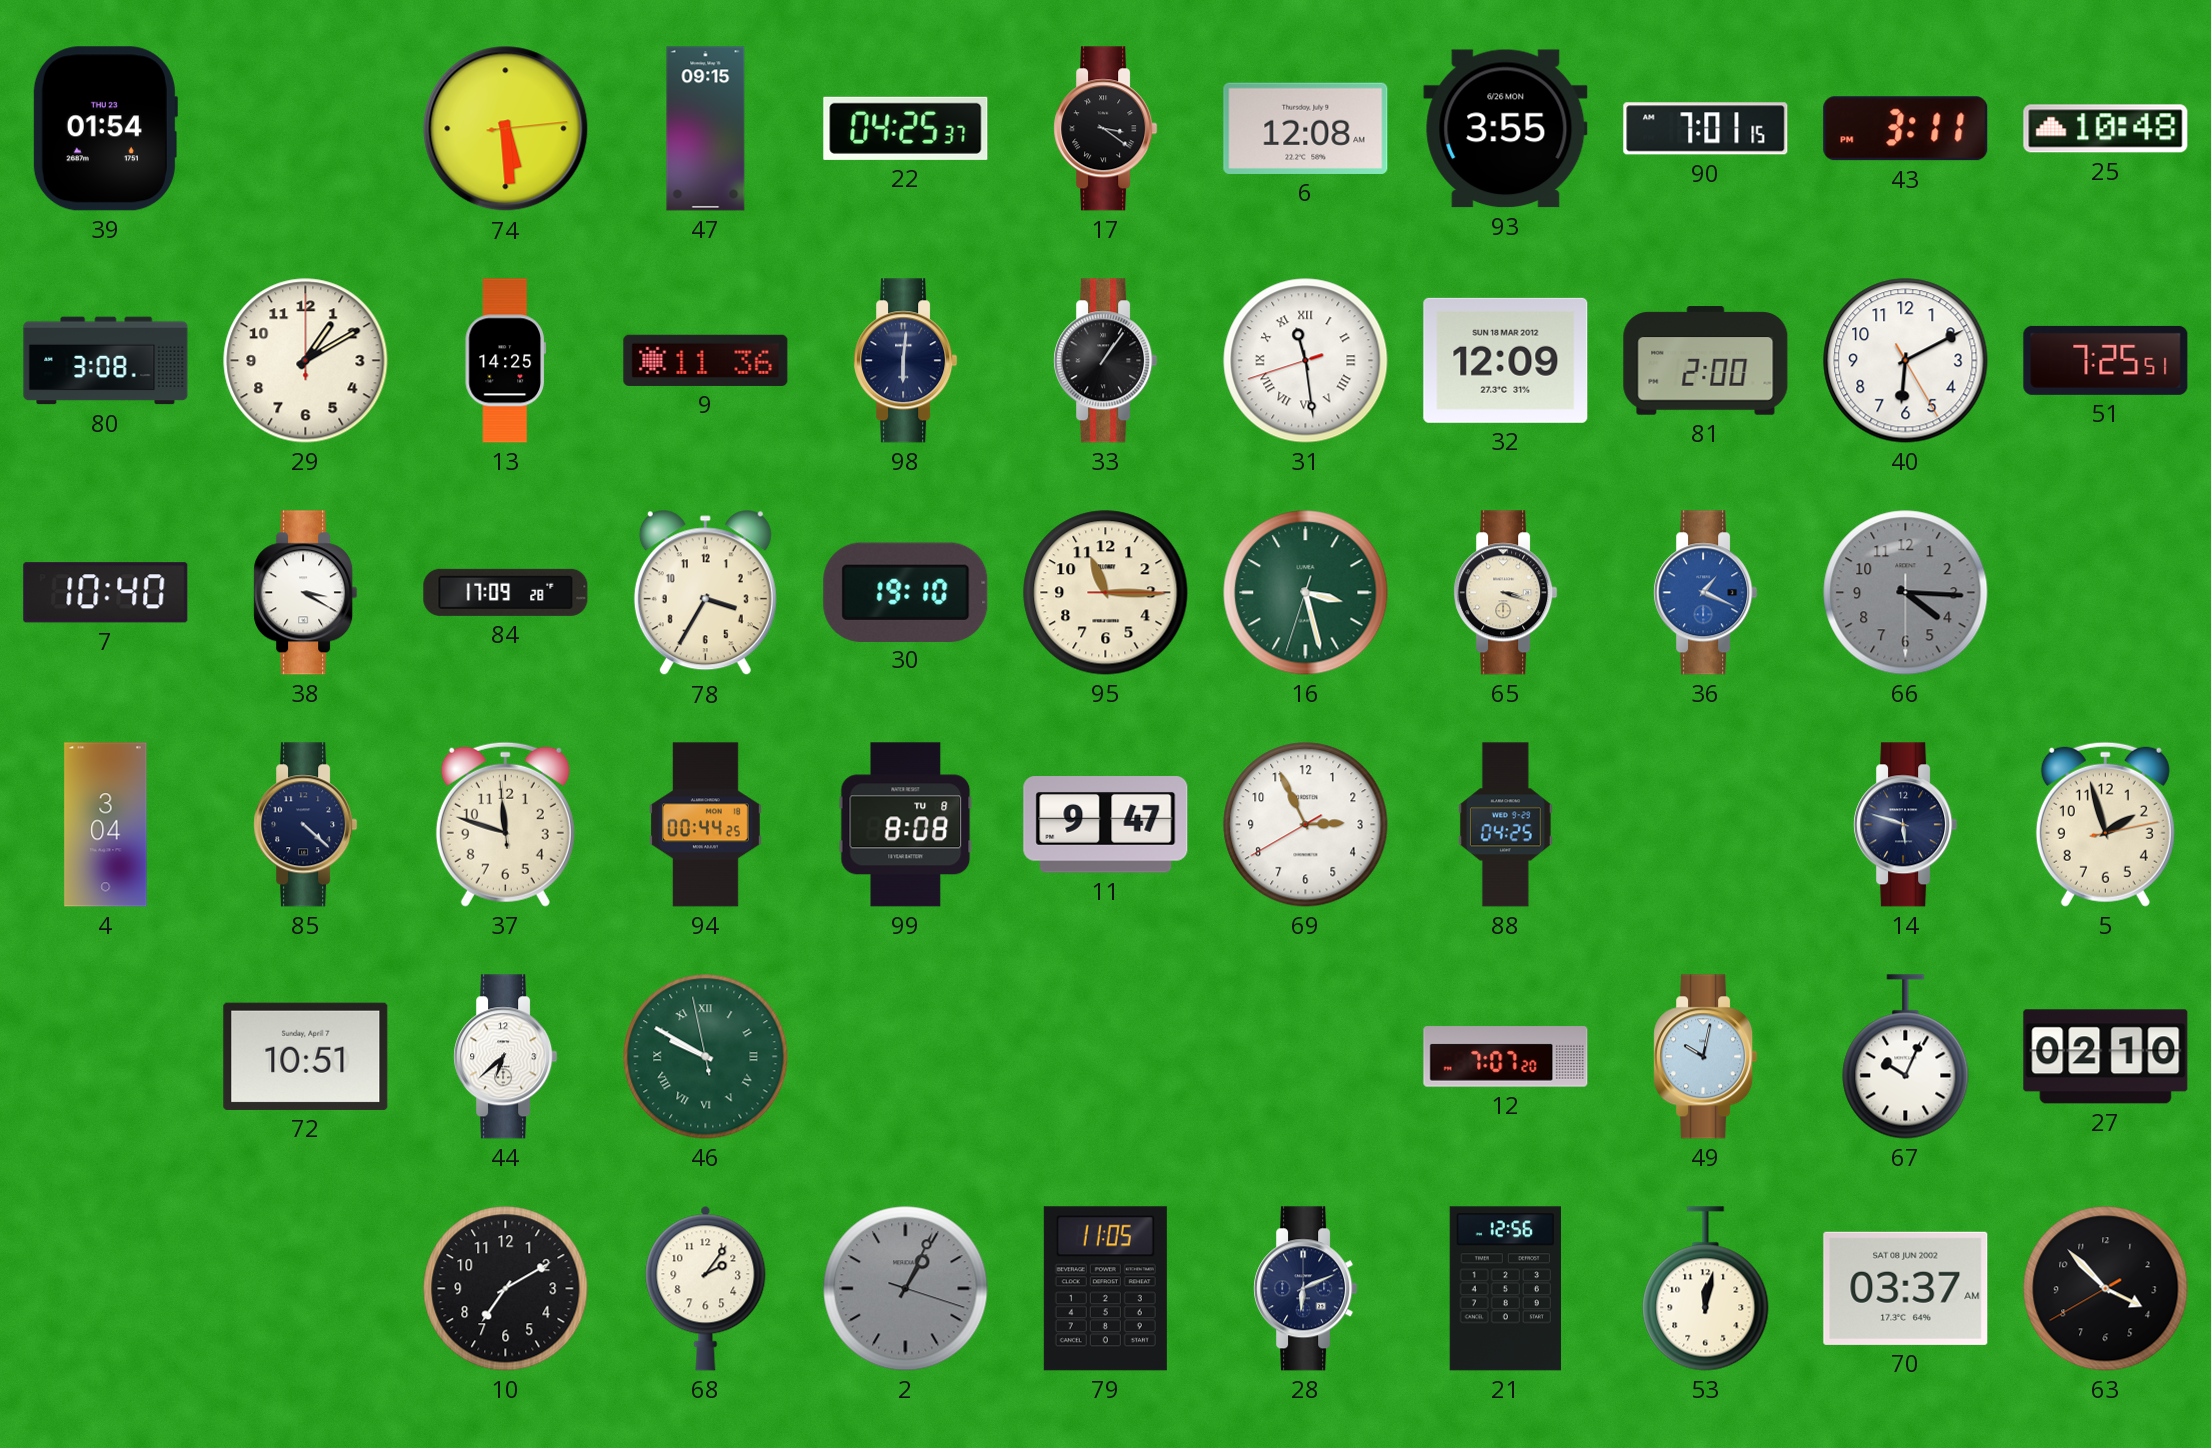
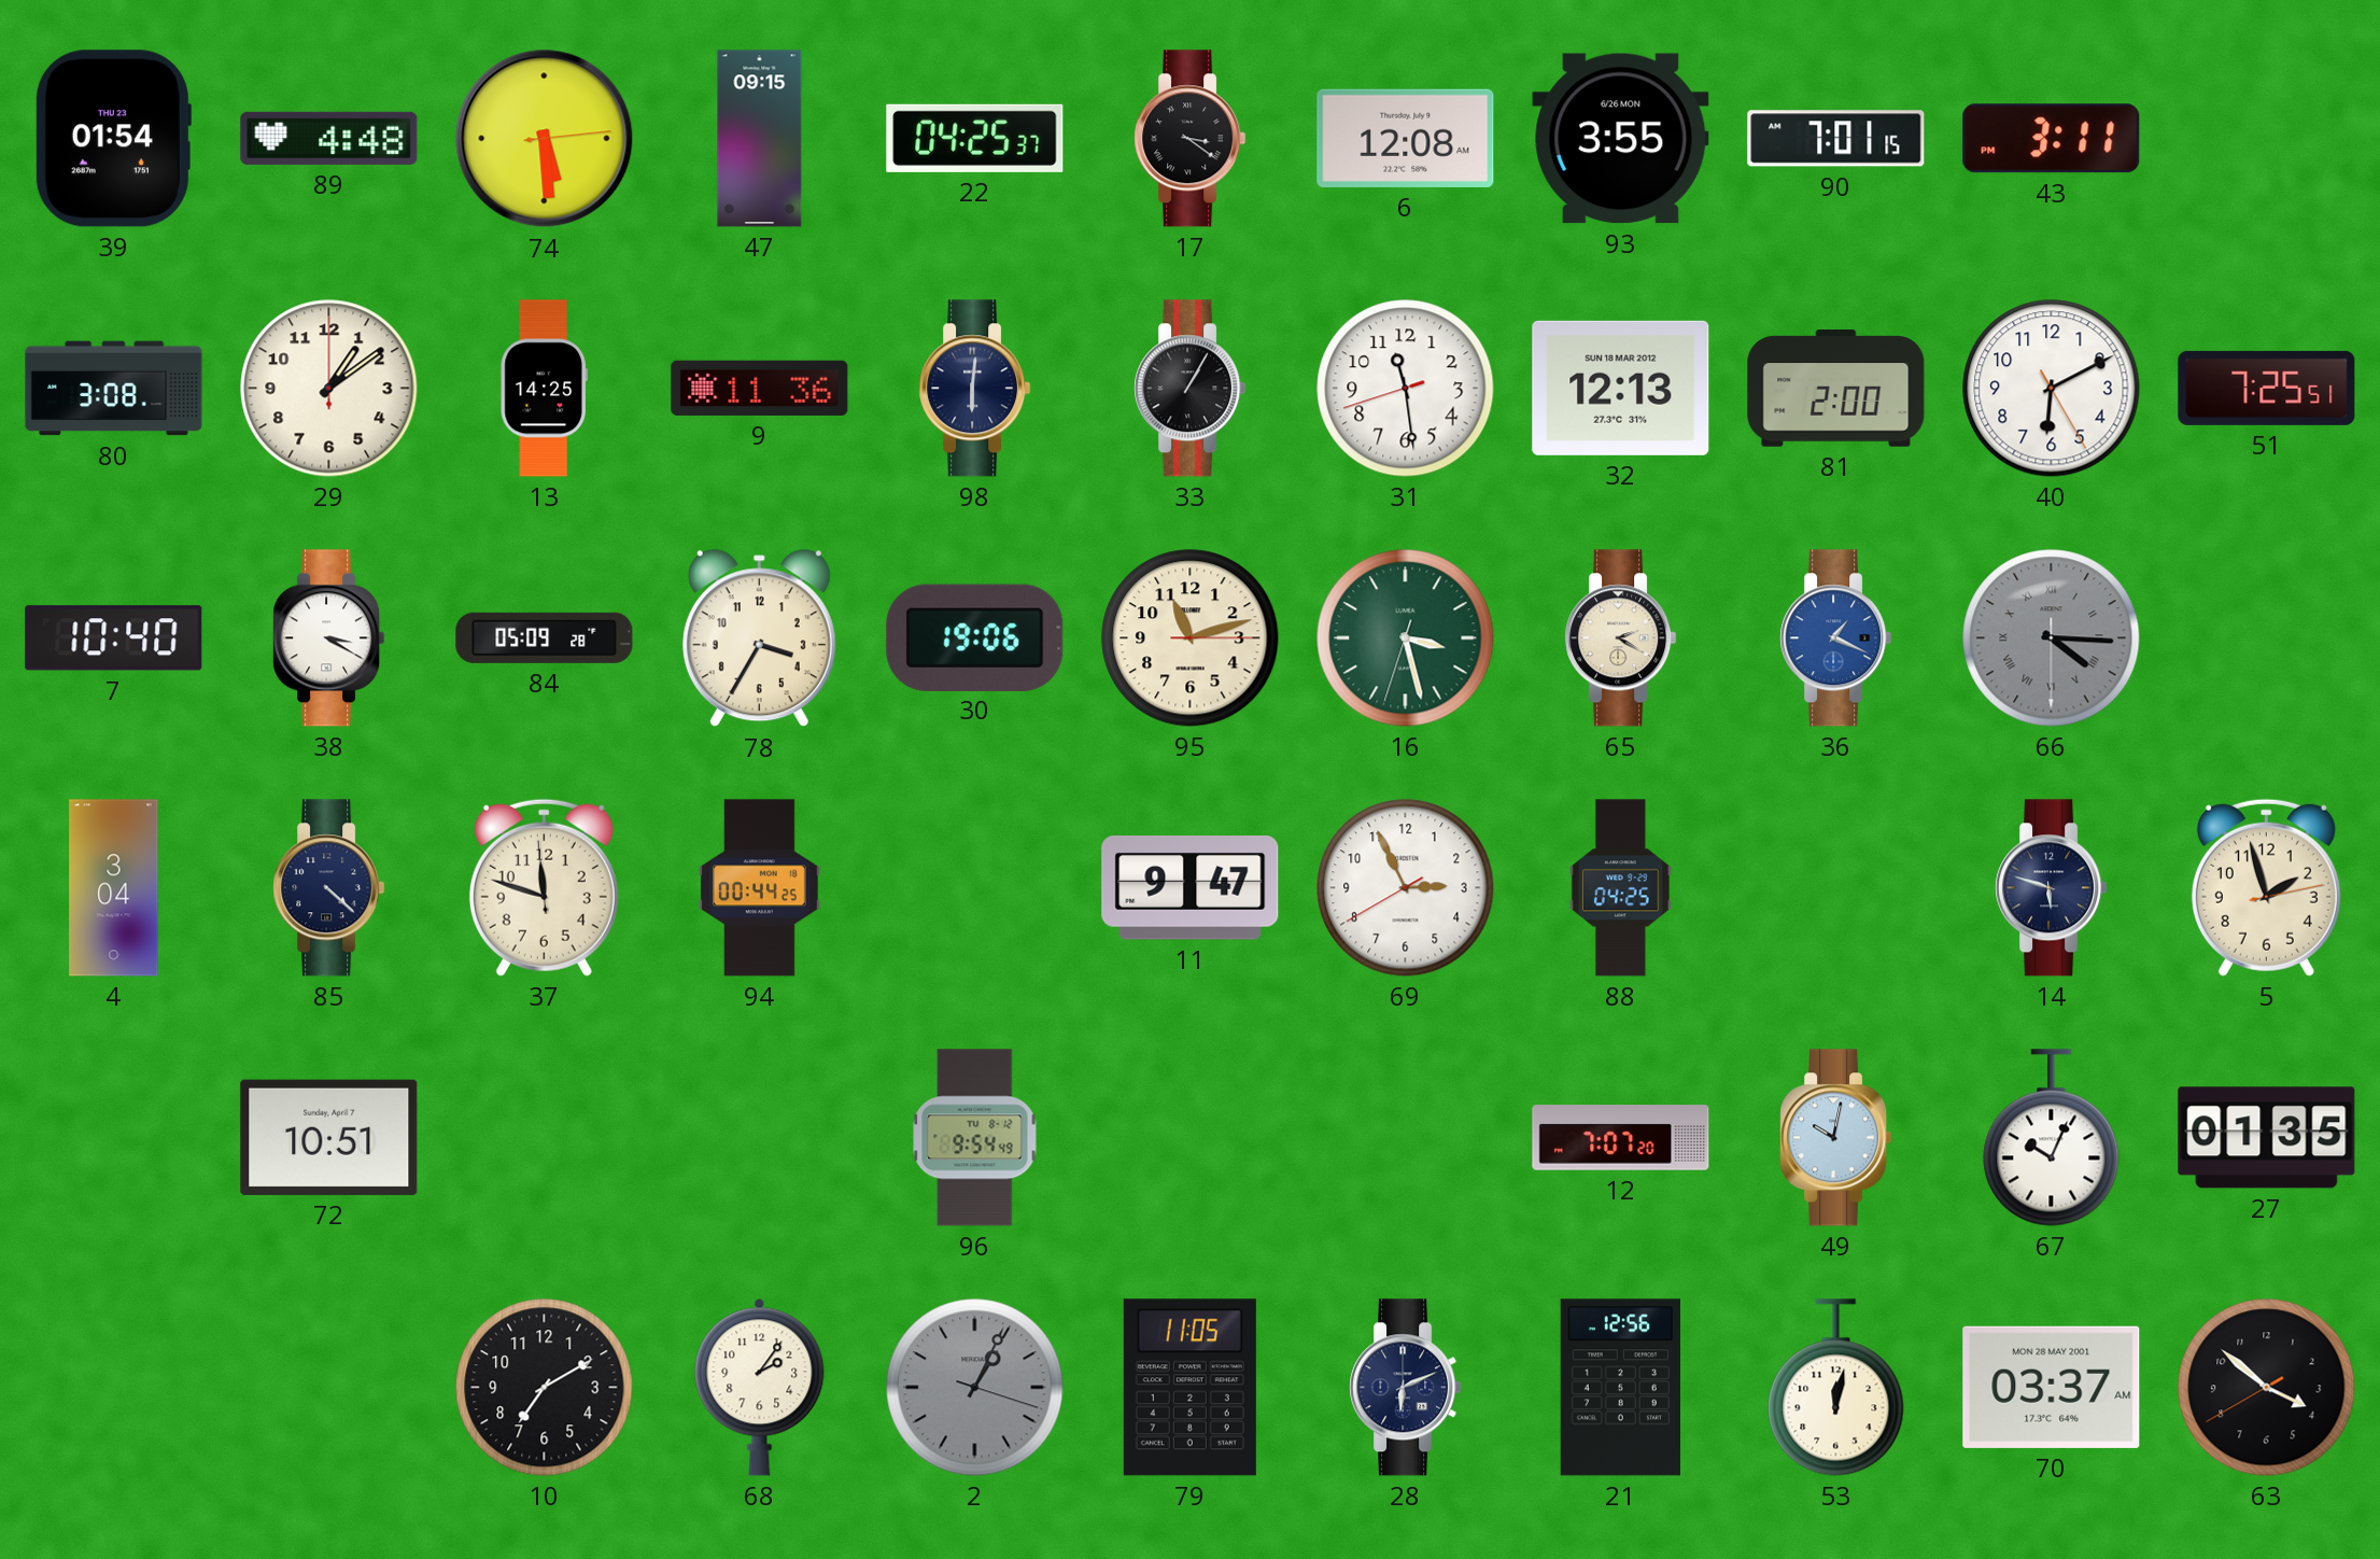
89: none -> 4:48
25: 10:48 -> none
29: 1:10 -> 1:09
33: 1:06 -> 1:05
31 numerals: Roman -> Arabic
32: 12:09 -> 12:13
84: 17:09 -> 05:09
30: 19:10 -> 19:06
95: 11:15 -> 11:12
65: 3:18 -> 2:20
66 numerals: Arabic -> Roman
99: 8:08 -> none
44: 6:38 -> none
46: 9:49 -> none
96: none -> 9:54
27: 02:10 -> 01:35
70 date: SAT 08 JUN 2002 -> MON 28 MAY 2001
63: 3:52 -> 3:51
